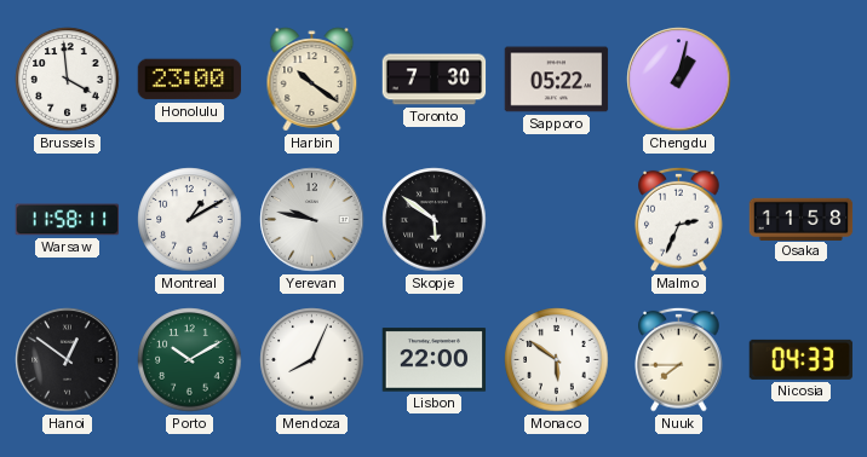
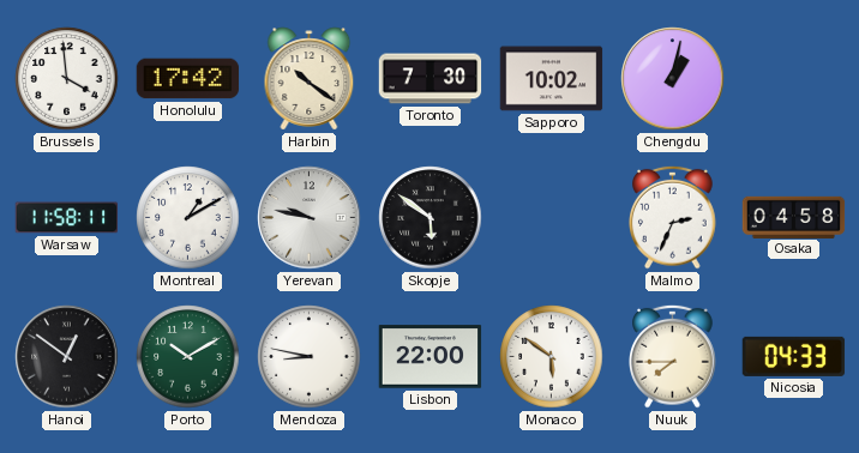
Honolulu: 23:00 -> 17:42
Sapporo: 05:22 -> 10:02
Osaka: 11:58 -> 04:58
Mendoza: 8:04 -> 8:47
